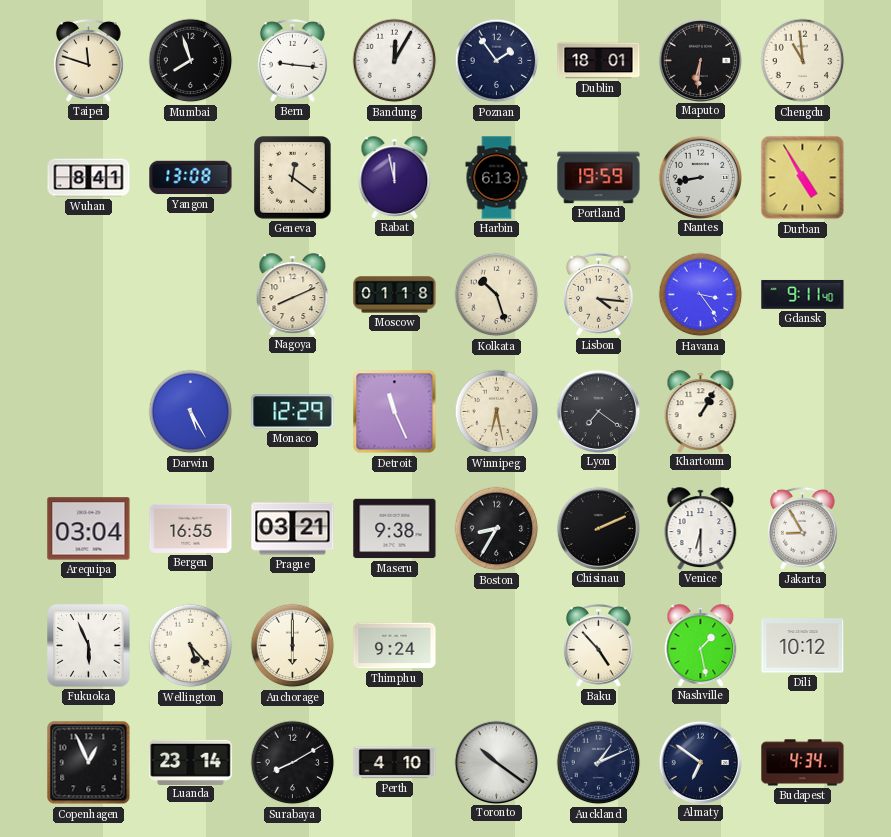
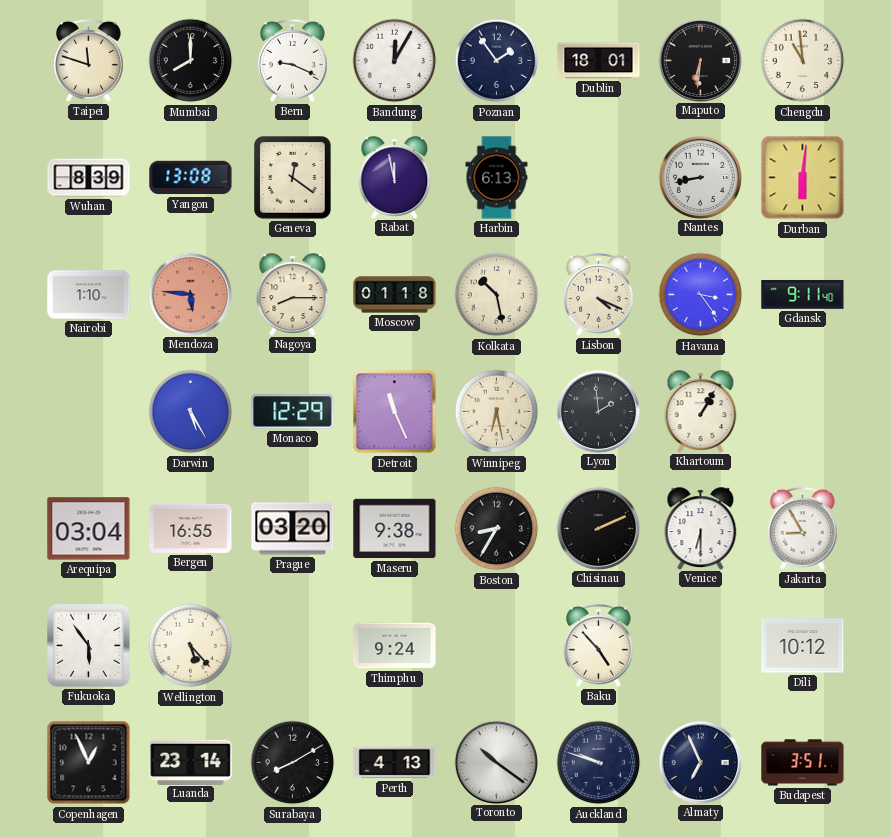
Mumbai: 7:57 -> 8:00
Bern: 9:16 -> 9:19
Wuhan: 8:41 -> 8:39
Portland: 19:59 -> none
Durban: 4:55 -> 6:01
Nairobi: none -> 1:10
Mendoza: none -> 5:46
Nagoya: 8:11 -> 8:15
Kolkata: 10:27 -> 10:28
Lisbon: 4:16 -> 4:19
Lyon: 7:21 -> 1:59
Prague: 03:21 -> 03:20
Fukuoka: 5:56 -> 5:54
Anchorage: 6:00 -> none
Nashville: 1:28 -> none
Perth: 4:10 -> 4:13
Auckland: 1:11 -> 9:48
Almaty: 6:51 -> 6:56
Budapest: 4:34 -> 3:51
